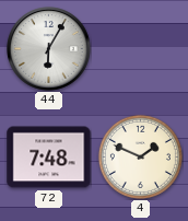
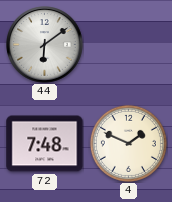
44: 6:05 -> 6:09
